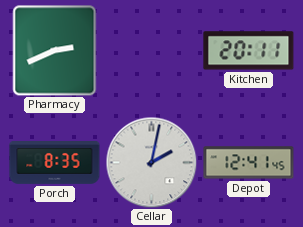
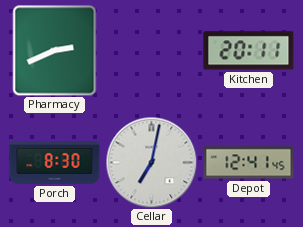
Porch: 8:35 -> 8:30
Cellar: 2:02 -> 7:02
